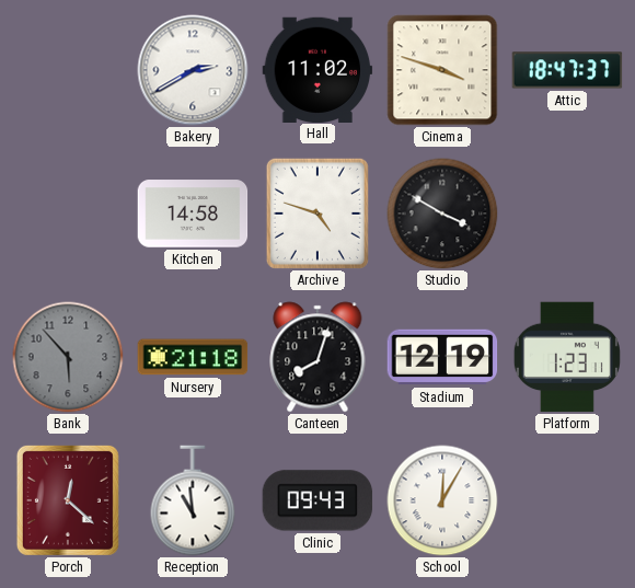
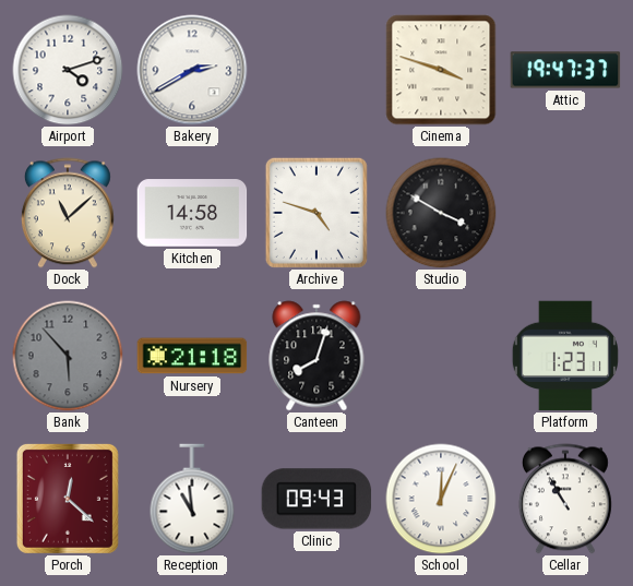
Airport: none -> 4:12
Hall: 11:02 -> none
Attic: 18:47 -> 19:47
Dock: none -> 11:08
Stadium: 12:19 -> none
School: 12:05 -> 12:04
Cellar: none -> 10:55
